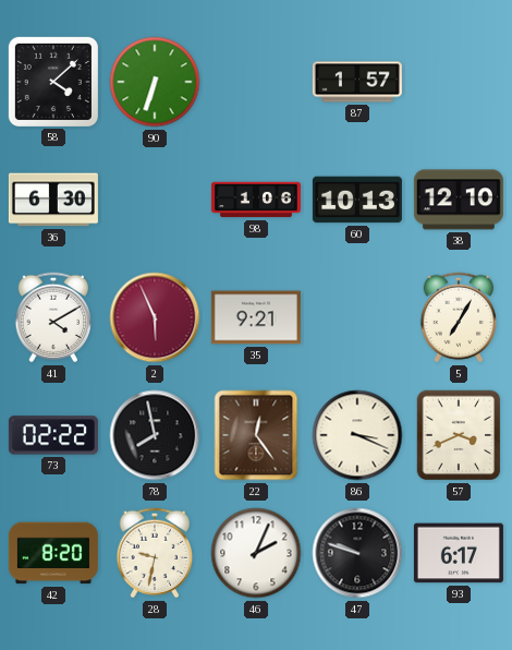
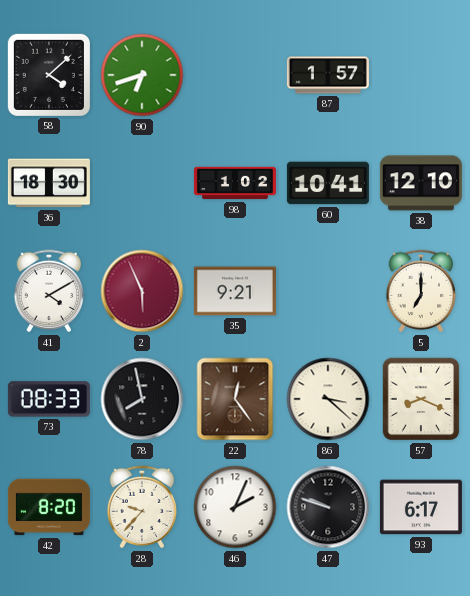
90: 6:33 -> 6:42
36: 6:30 -> 18:30
98: 1:06 -> 1:02
60: 10:13 -> 10:41
5: 7:05 -> 7:00
73: 02:22 -> 08:33
86: 3:19 -> 3:22
57: 3:41 -> 8:19
28: 9:32 -> 9:37
